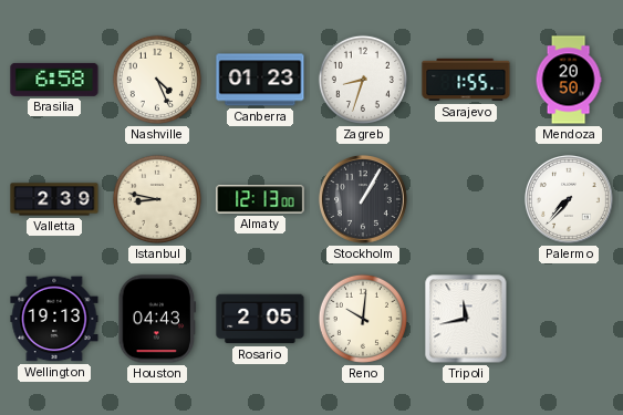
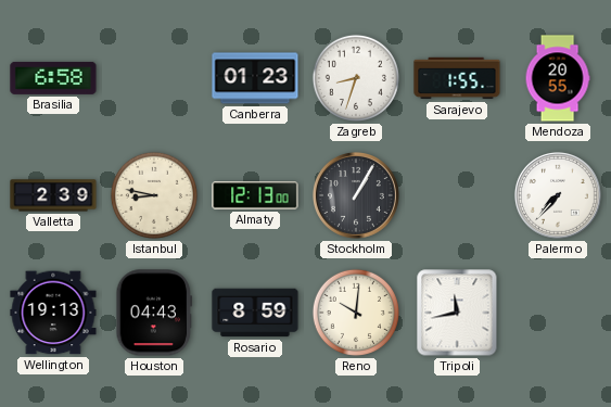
Nashville: 4:26 -> none
Mendoza: 20:50 -> 20:55
Rosario: 2:05 -> 8:59
